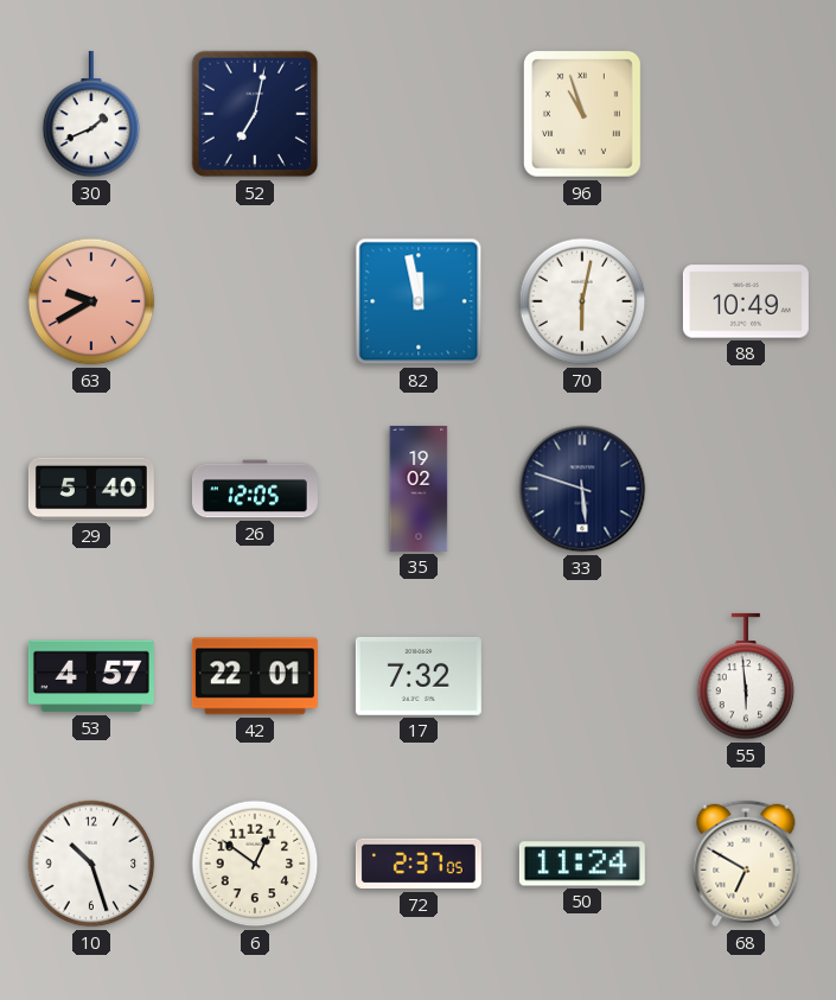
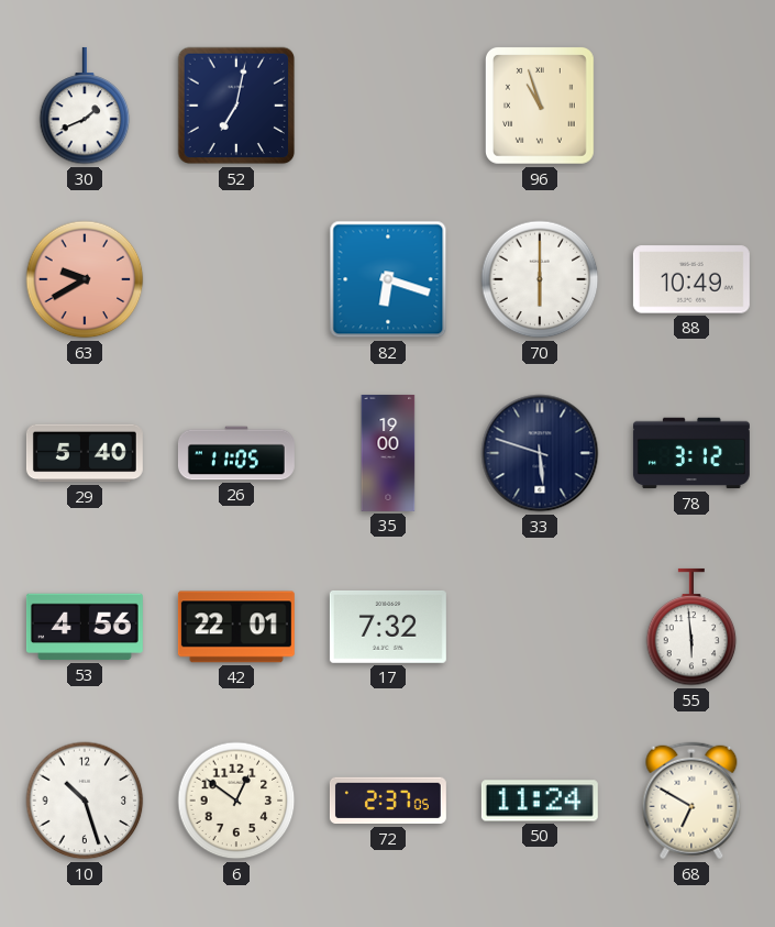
82: 11:58 -> 6:18
70: 6:02 -> 6:00
26: 12:05 -> 11:05
35: 19:02 -> 19:00
78: none -> 3:12
53: 4:57 -> 4:56
